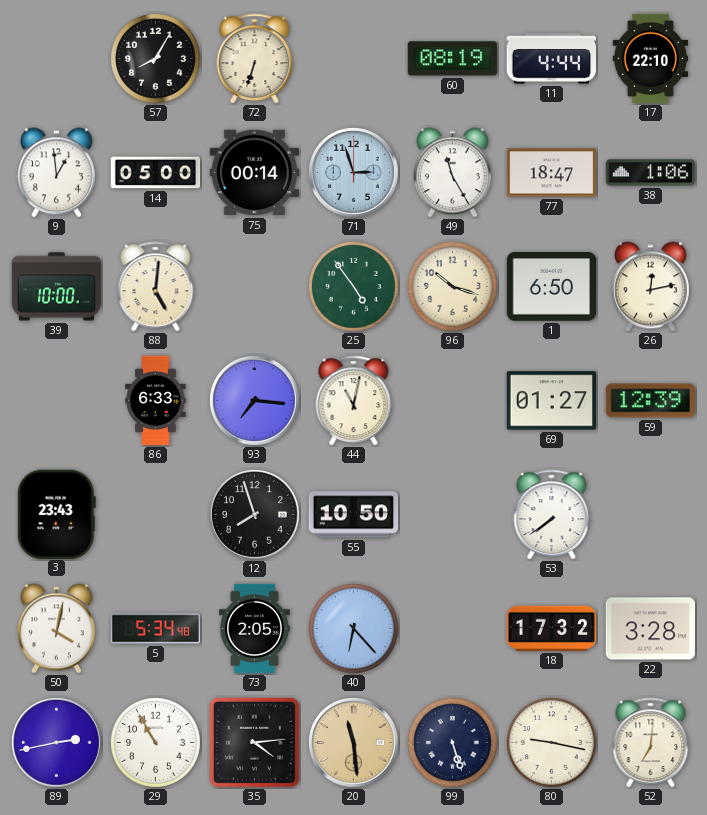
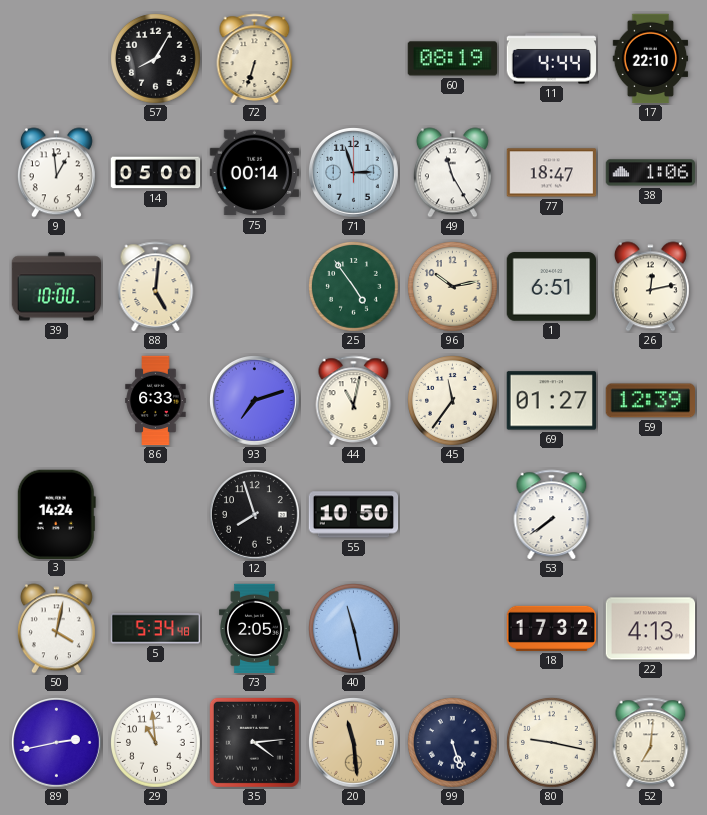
96: 10:18 -> 10:13
1: 6:50 -> 6:51
93: 7:16 -> 7:12
45: none -> 11:36
3: 23:43 -> 14:24
40: 6:23 -> 11:28
22: 3:28 -> 4:13
29: 10:55 -> 10:59
